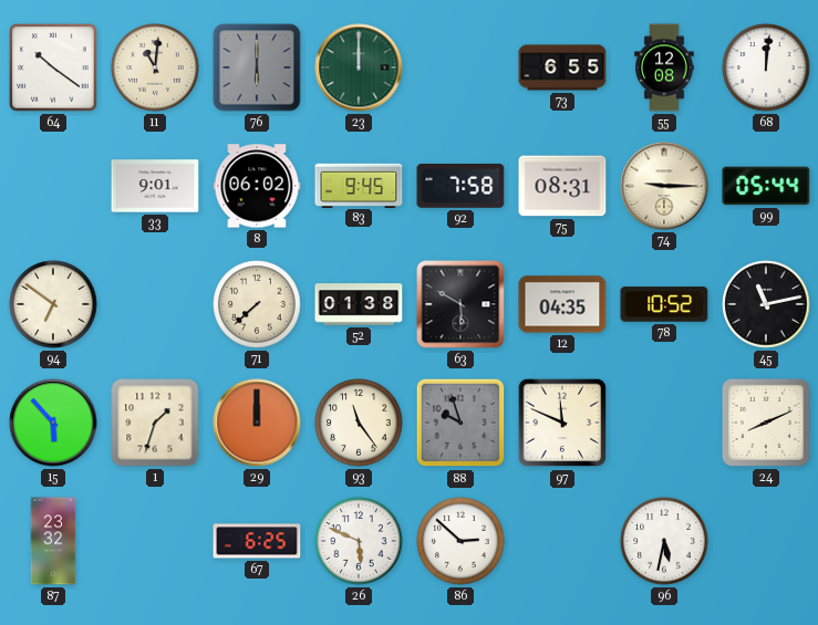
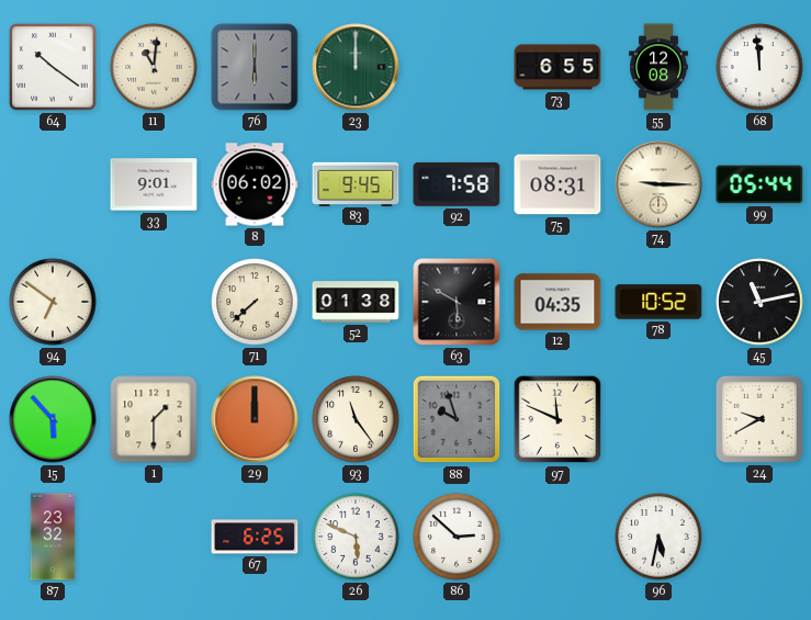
68: 12:01 -> 11:59
1: 1:33 -> 1:30
24: 8:11 -> 9:40
